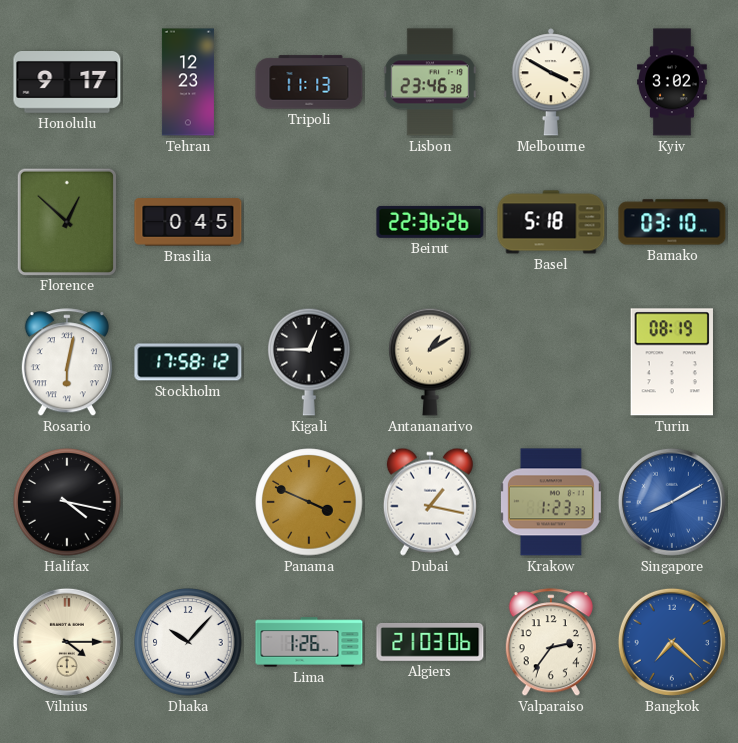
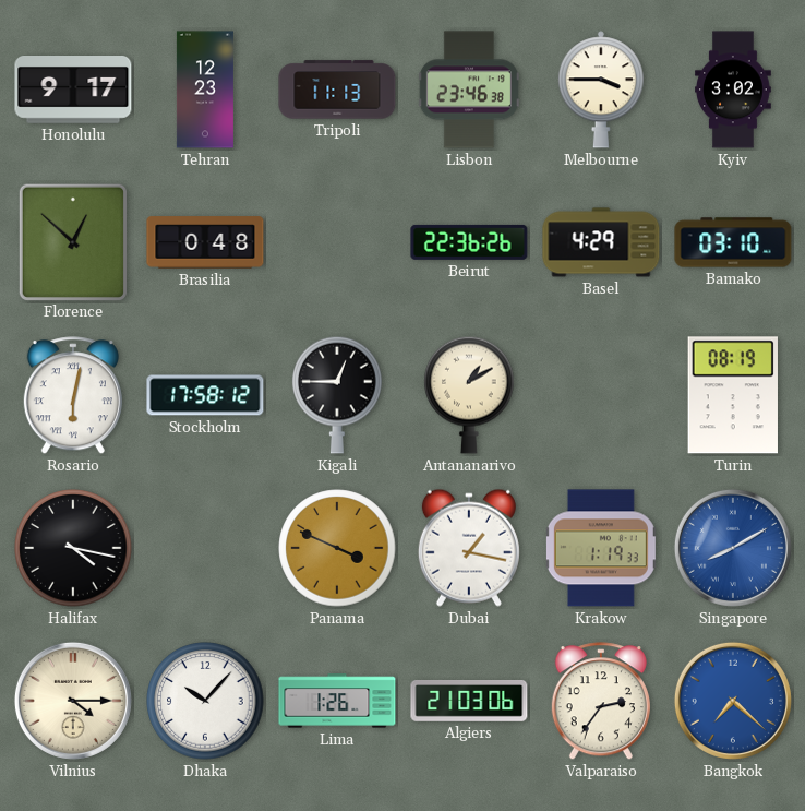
Melbourne: 3:50 -> 3:45
Brasilia: 0:45 -> 0:48
Basel: 5:18 -> 4:29
Krakow: 1:23 -> 1:19
